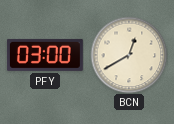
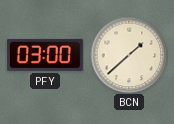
BCN: 12:40 -> 1:38
